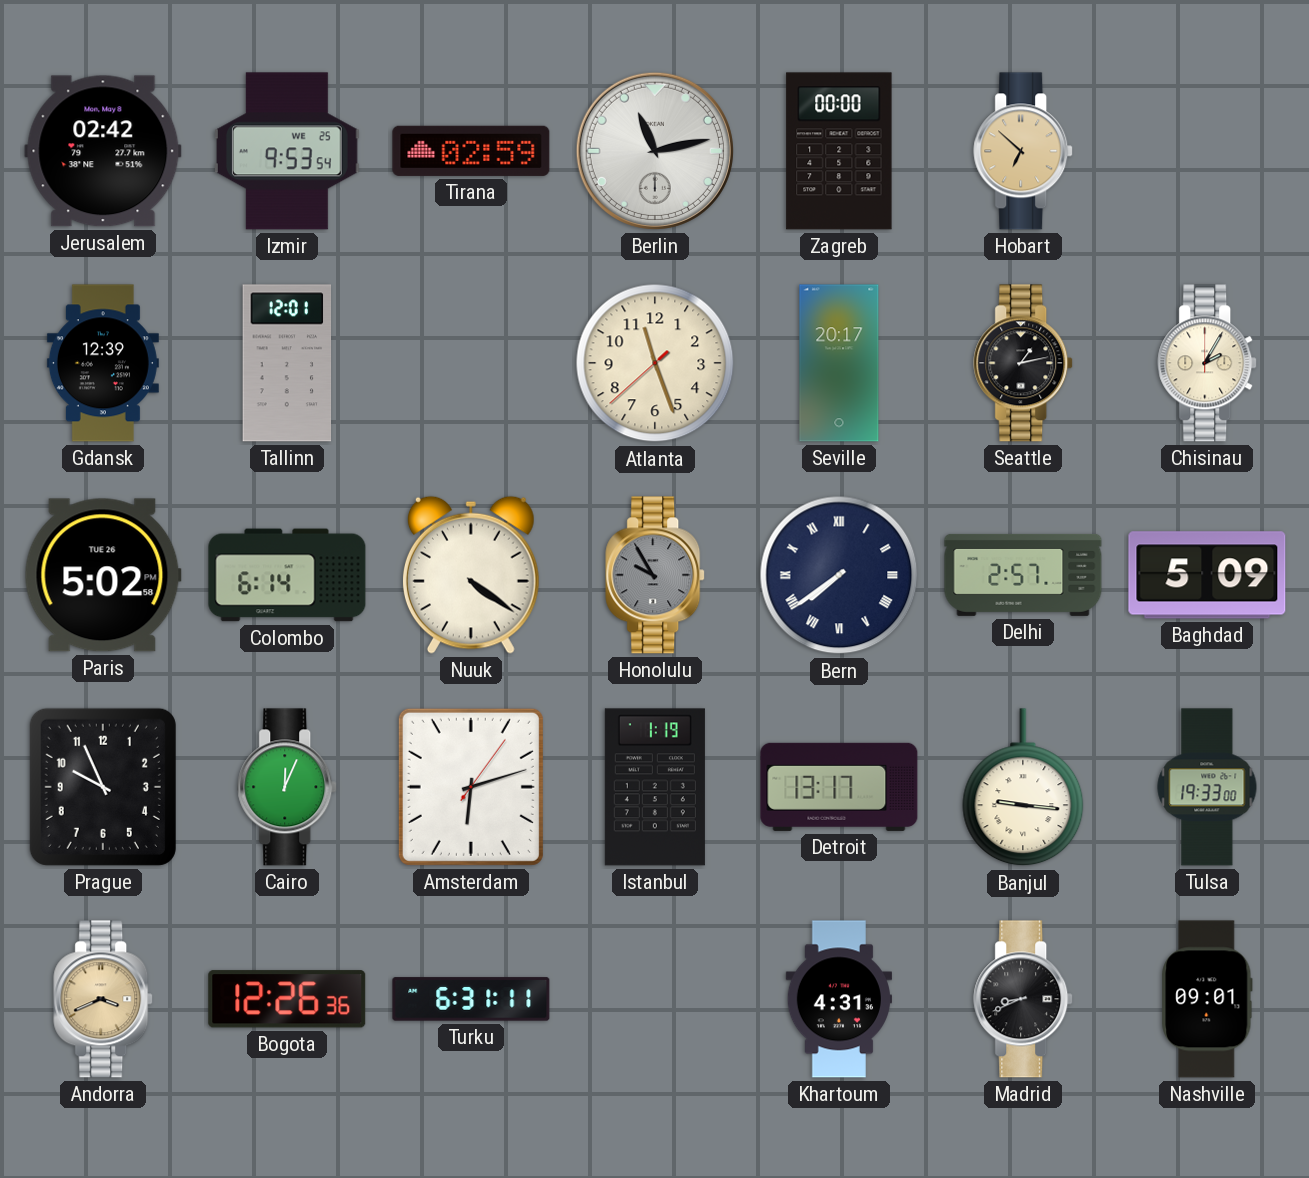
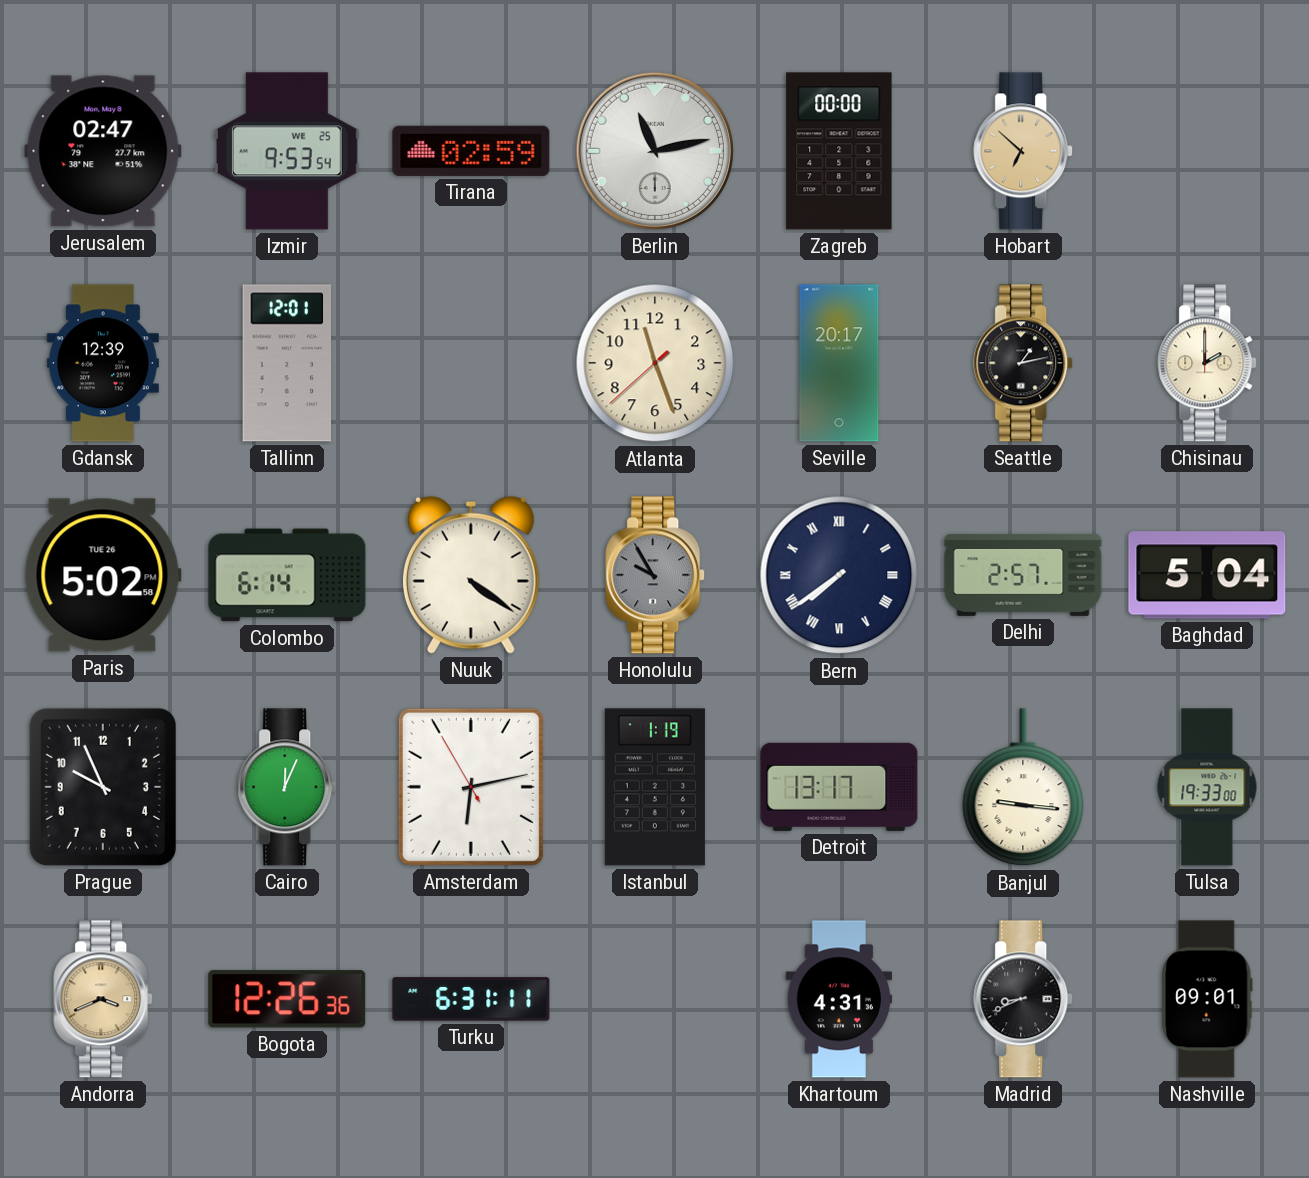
Jerusalem: 02:42 -> 02:47
Chisinau: 2:05 -> 2:00
Baghdad: 5:09 -> 5:04
Amsterdam: 6:12:06 -> 6:12:55
